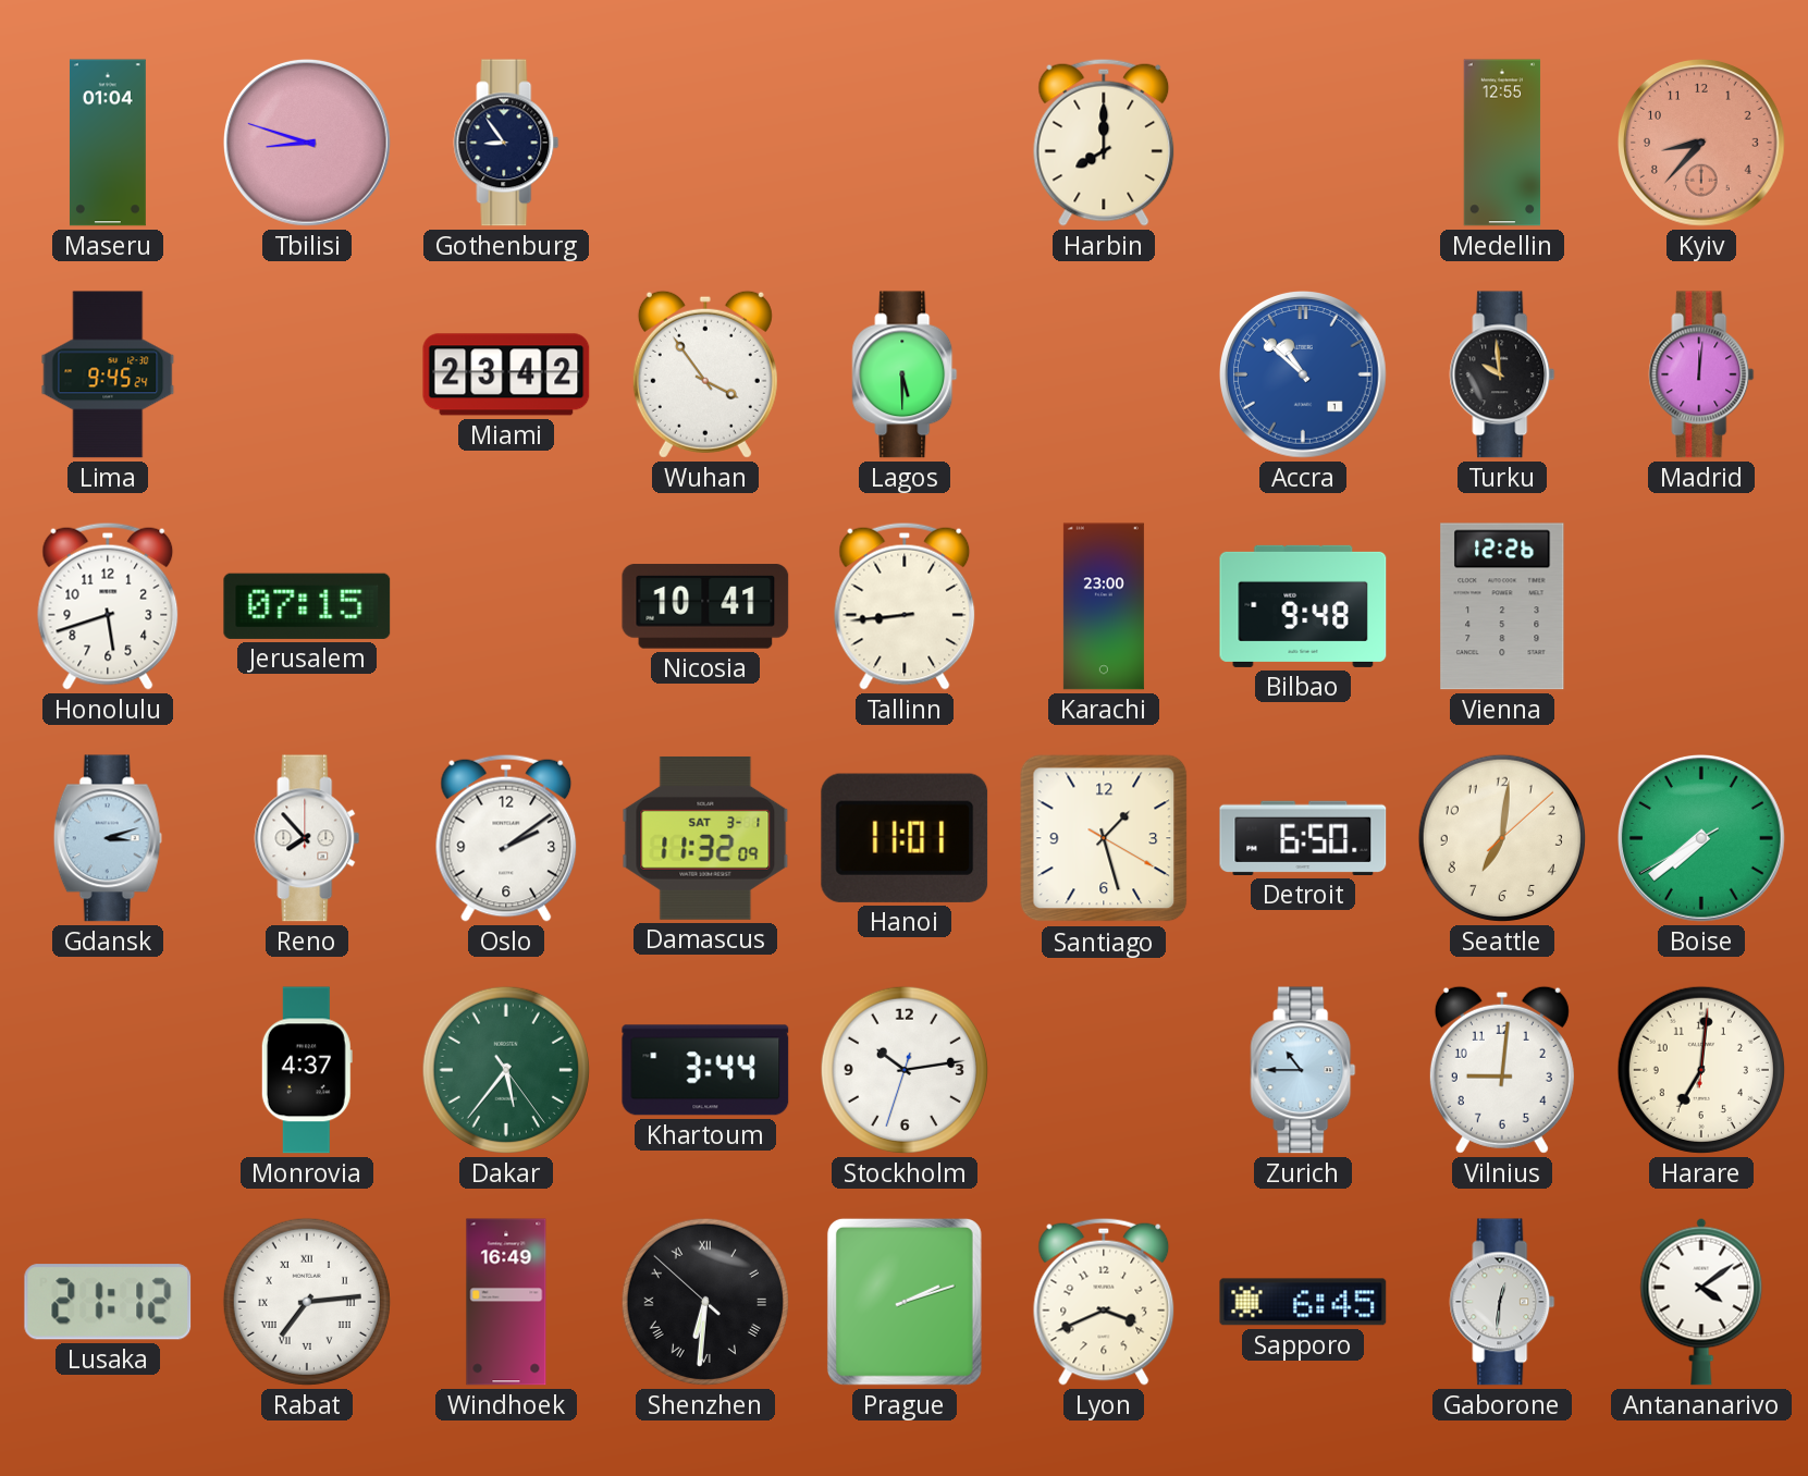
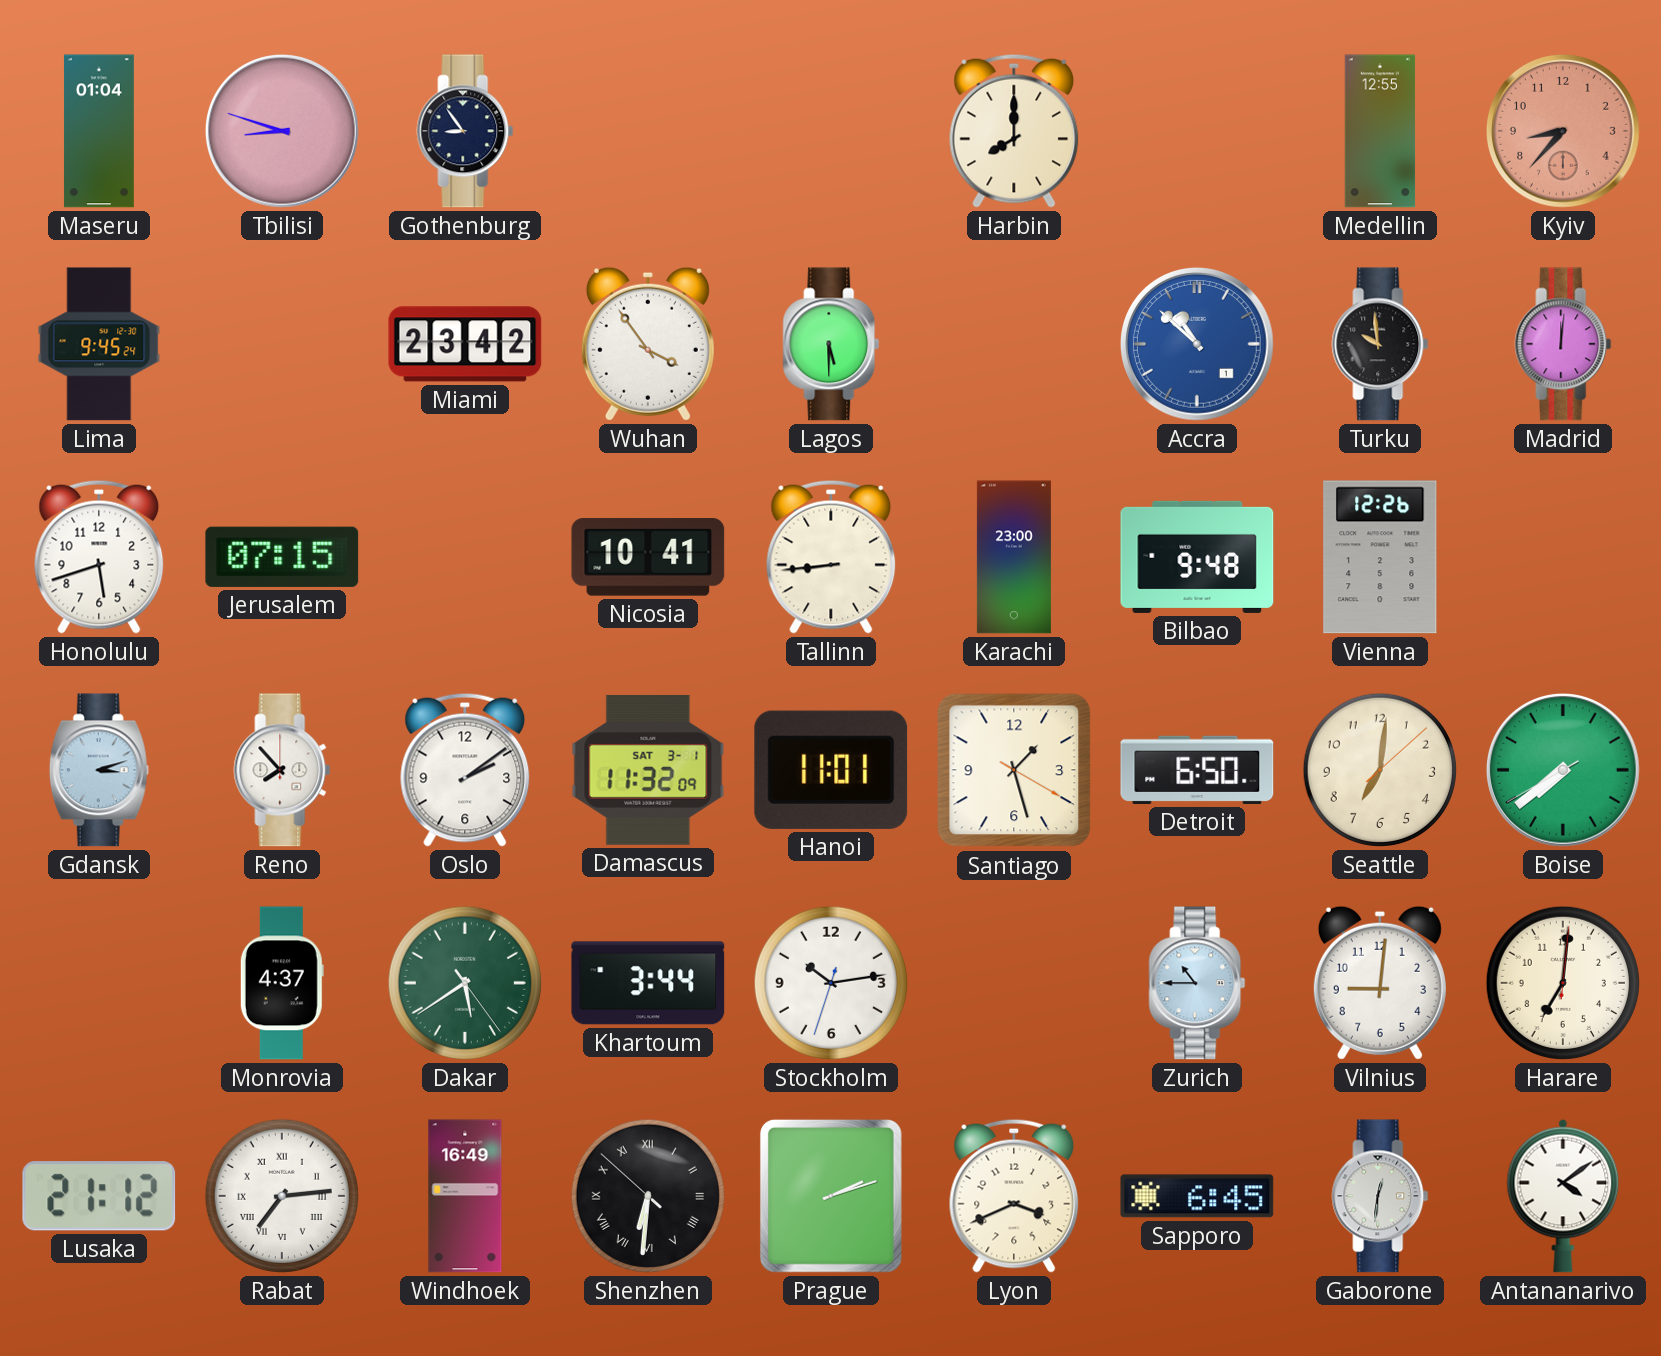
Dakar: 5:36 -> 5:39
